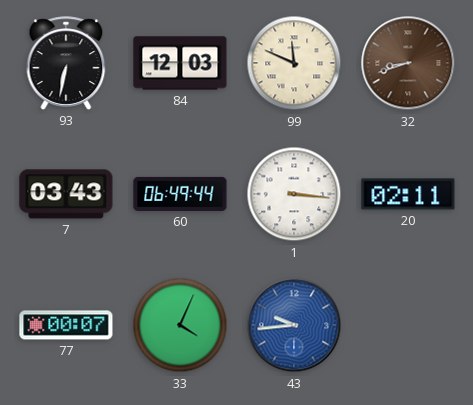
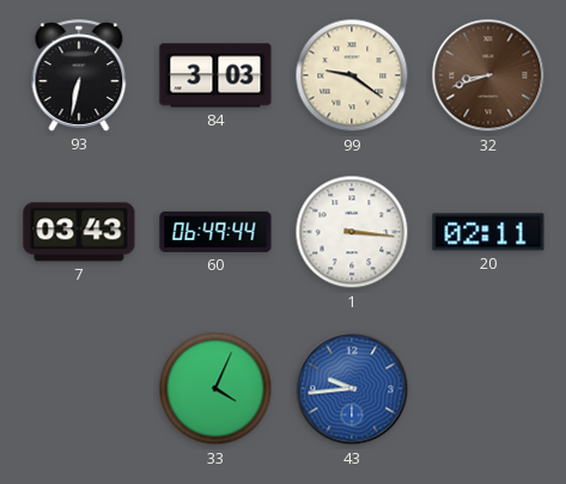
84: 12:03 -> 3:03
99: 11:49 -> 9:21
77: 00:07 -> none
